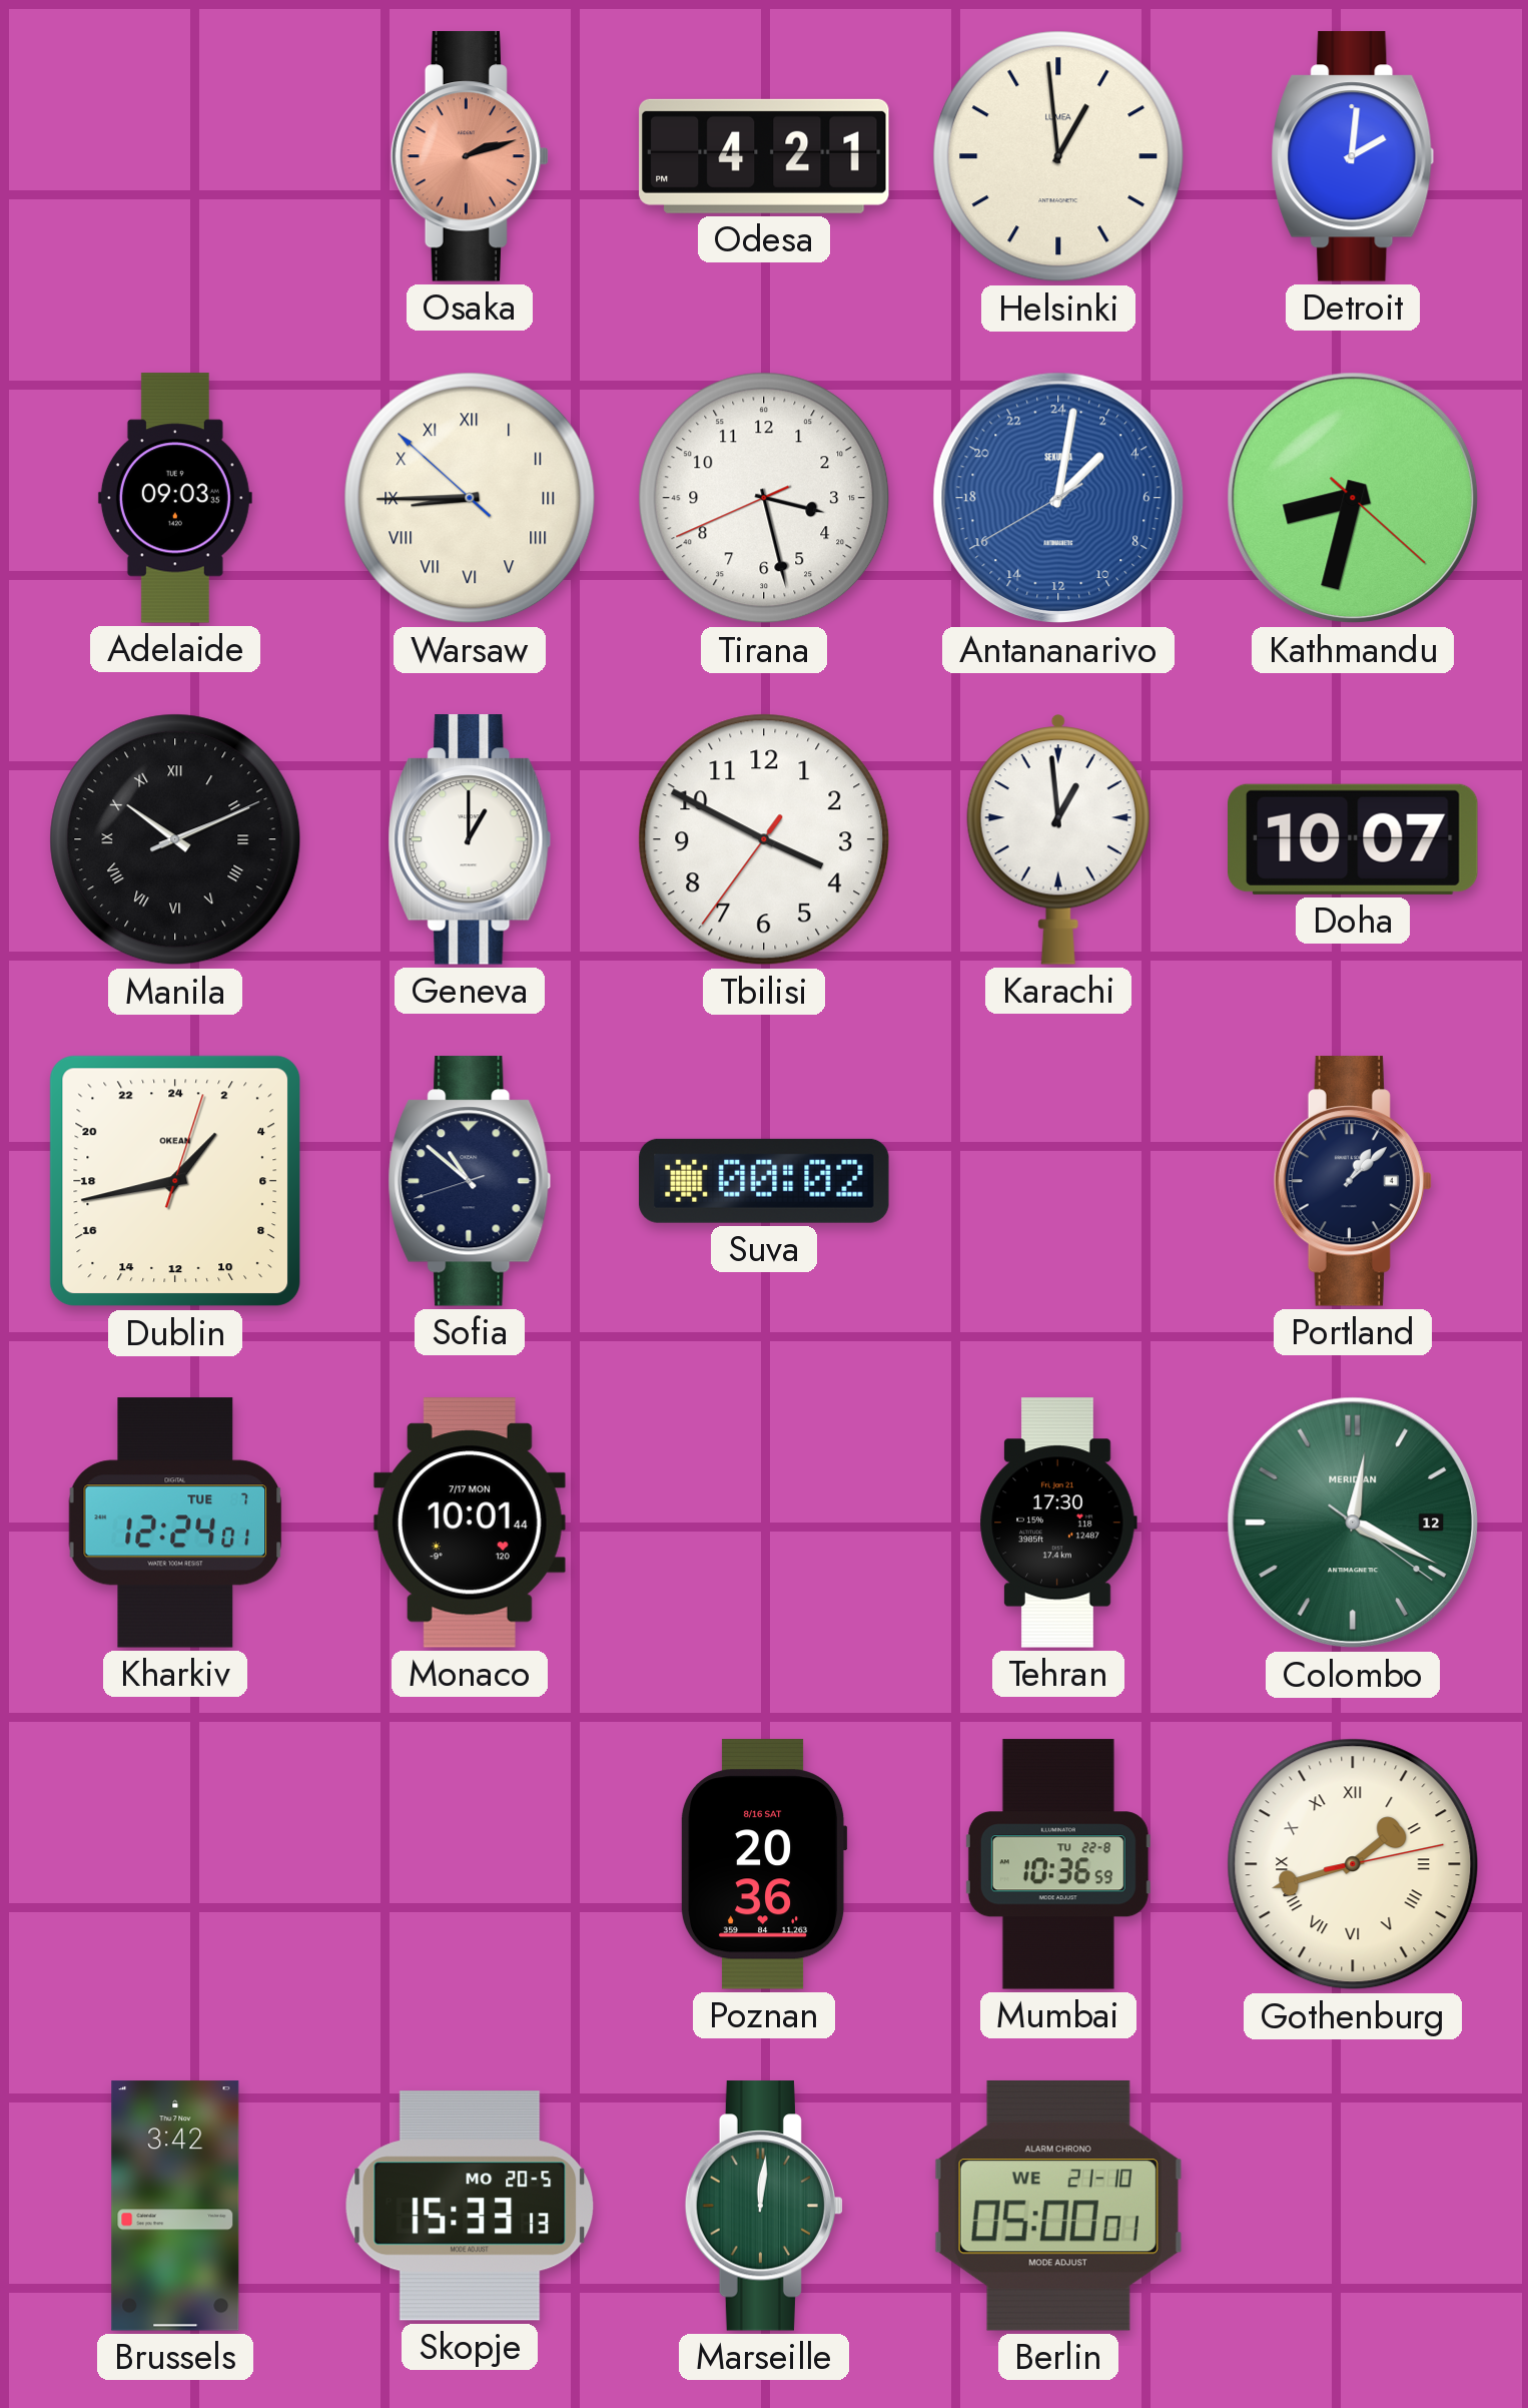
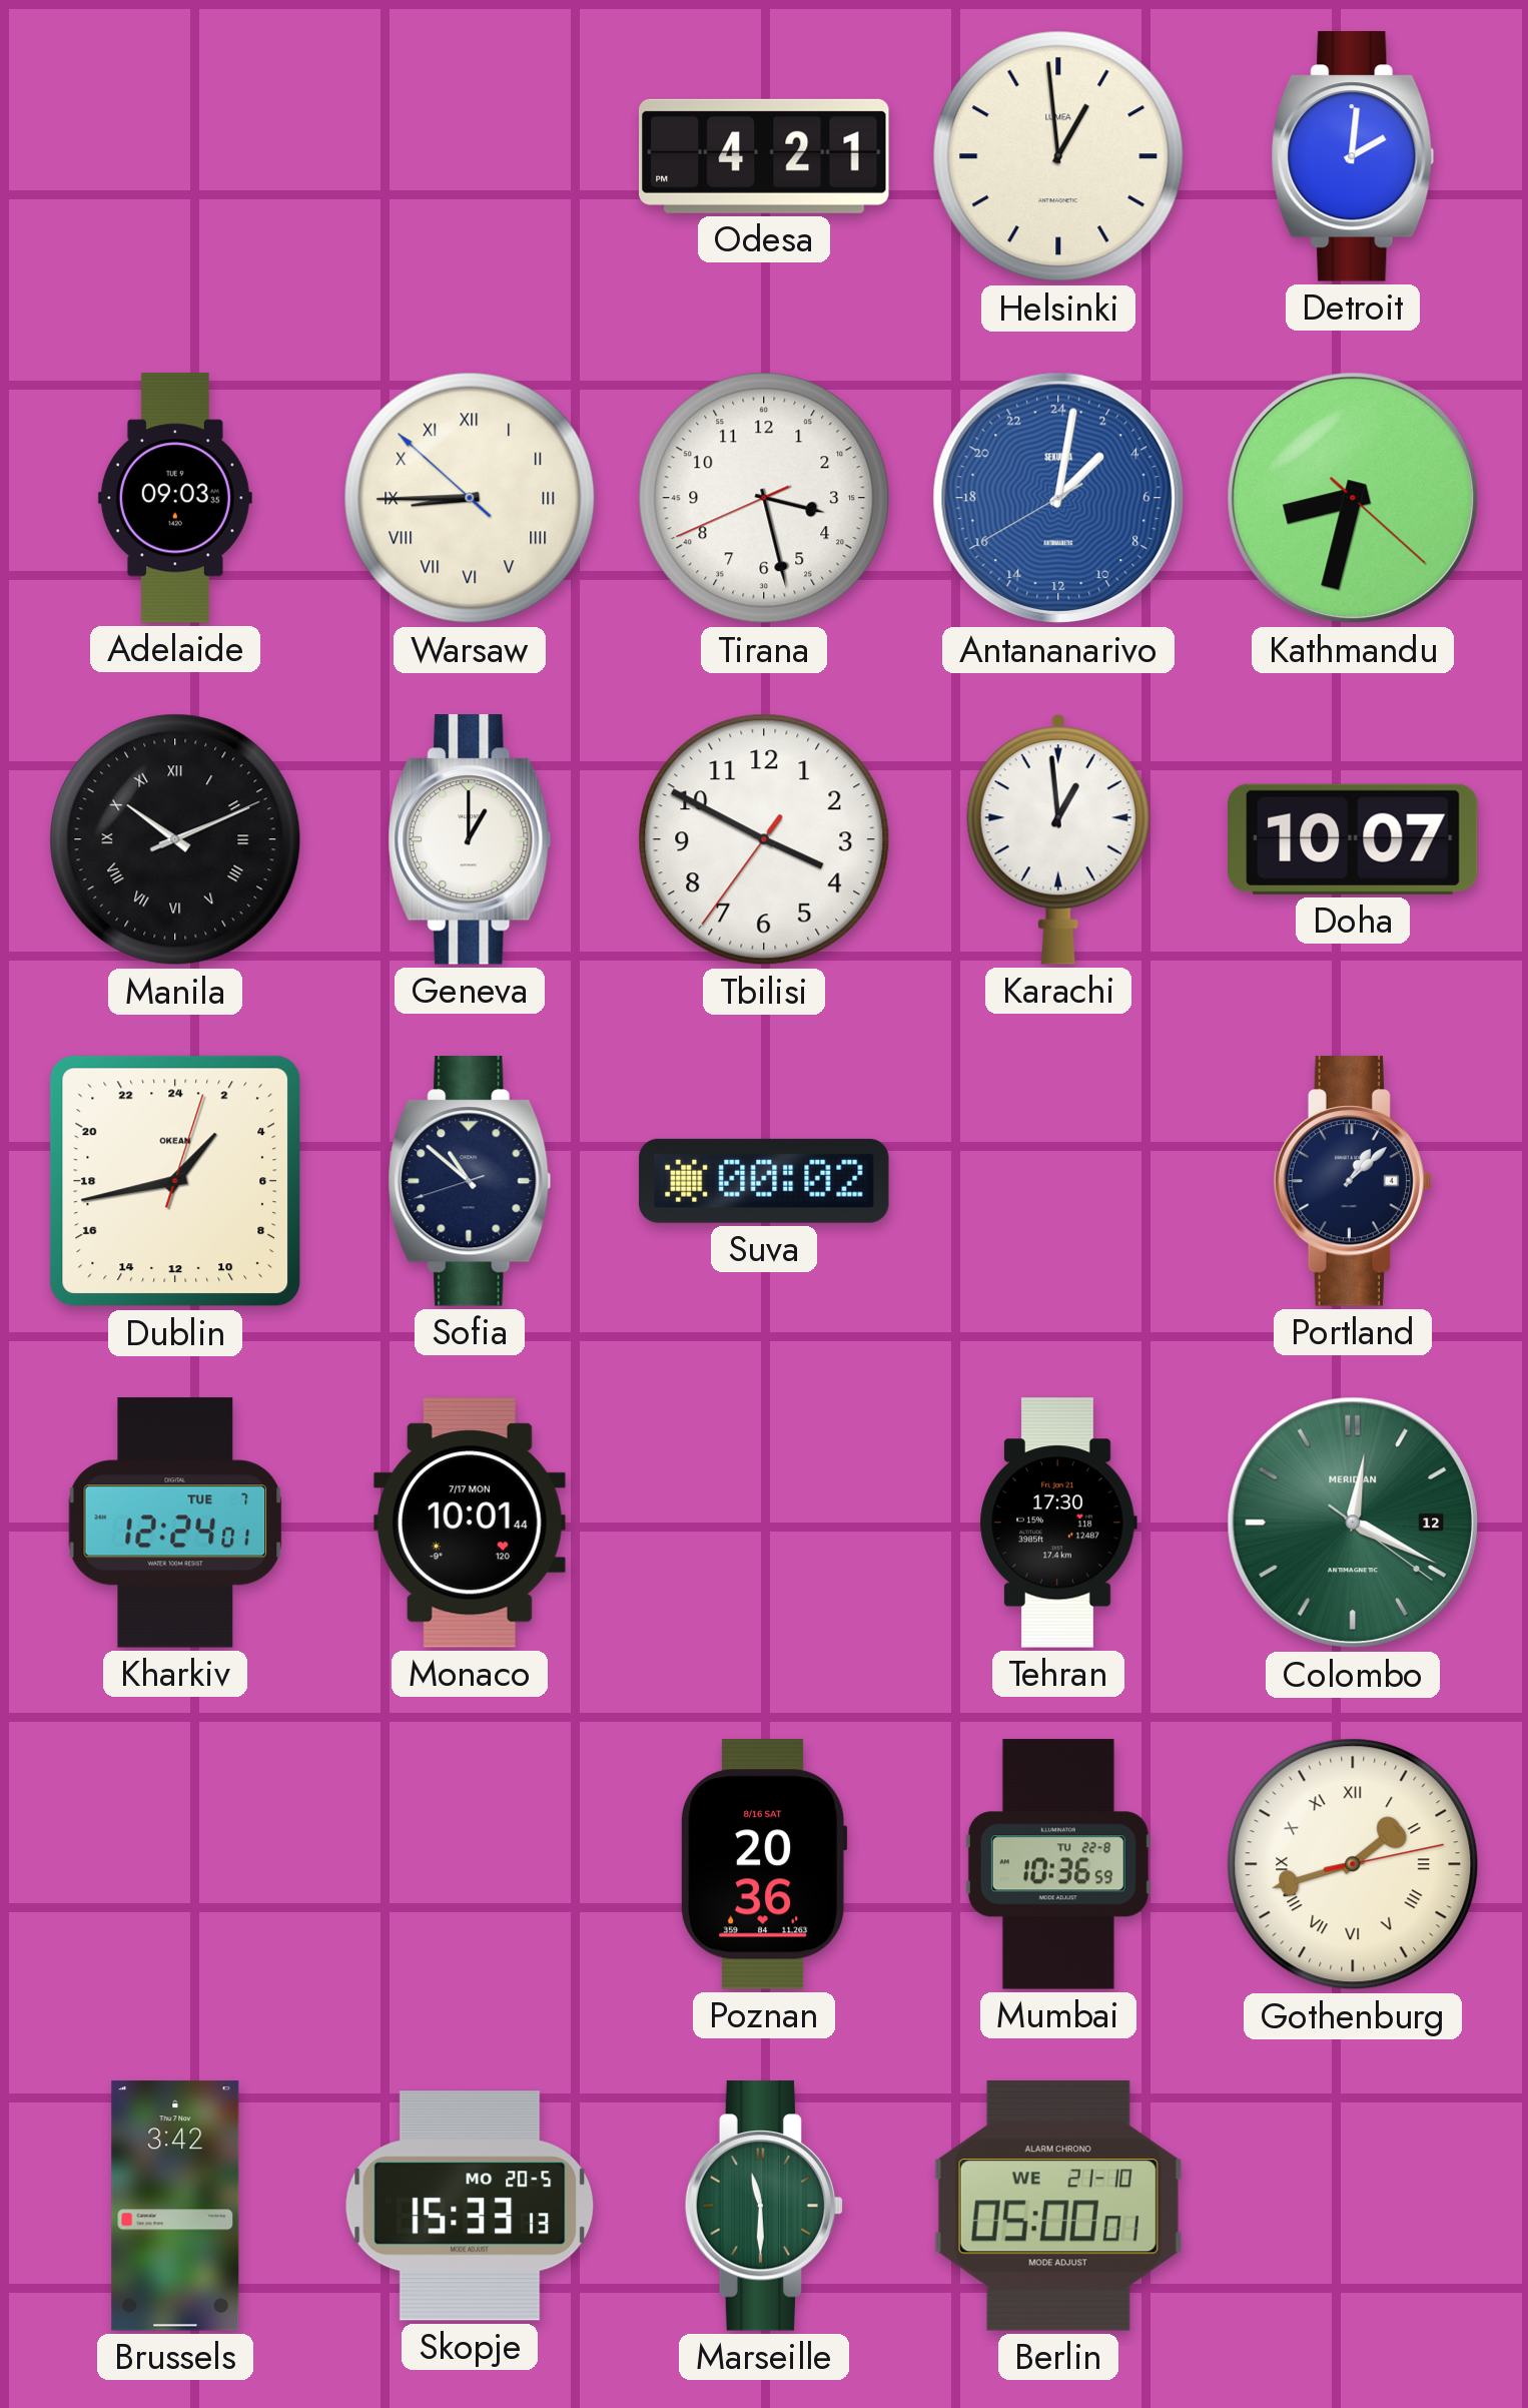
Osaka: 2:12 -> none
Marseille: 12:01 -> 11:30
